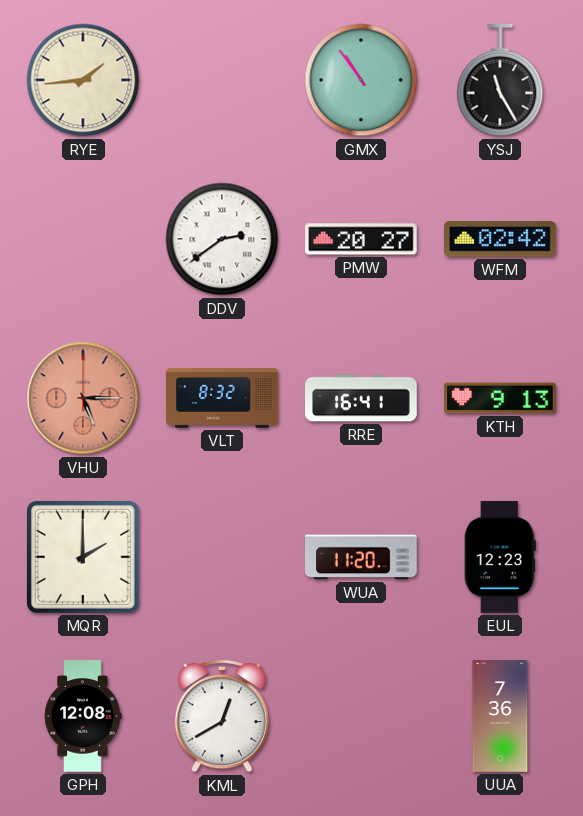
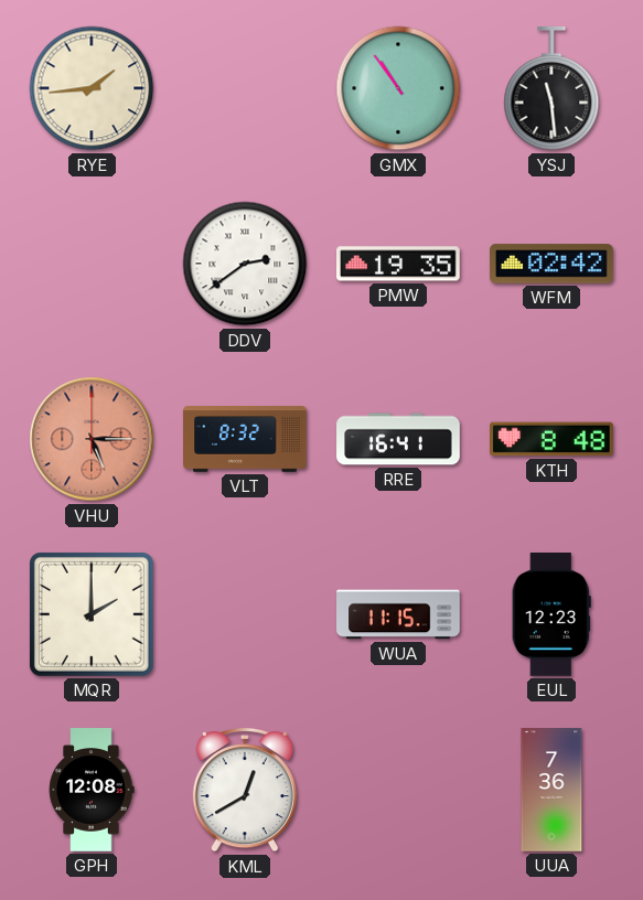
YSJ: 11:25 -> 11:29
PMW: 20:27 -> 19:35
KTH: 9:13 -> 8:48
WUA: 11:20 -> 11:15
